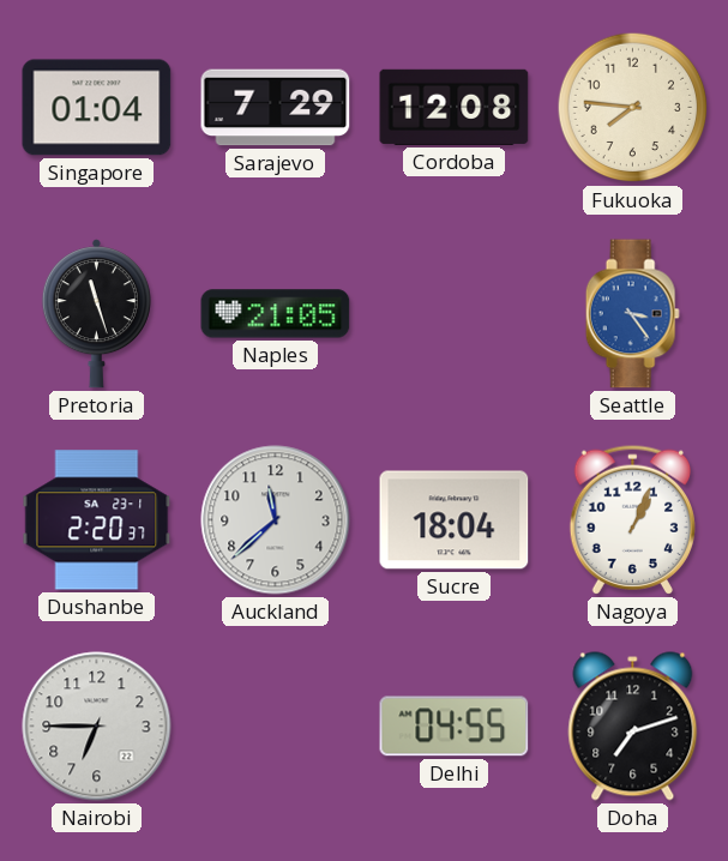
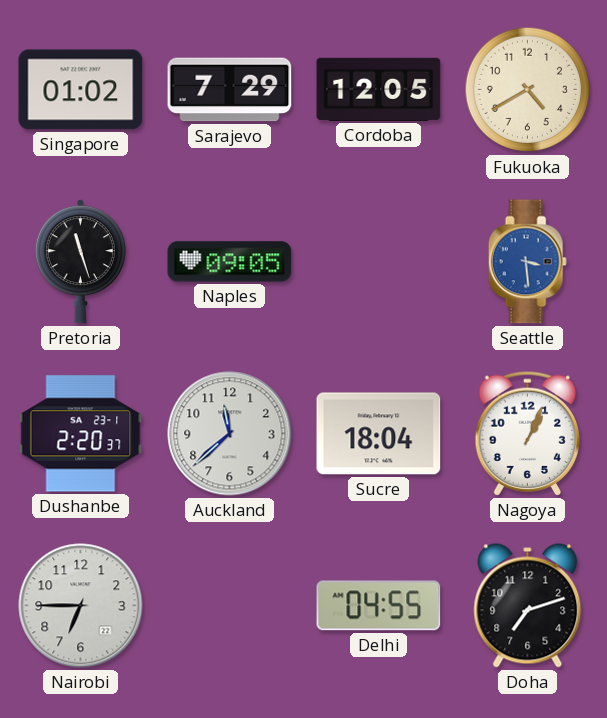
Singapore: 01:04 -> 01:02
Cordoba: 12:08 -> 12:05
Fukuoka: 7:46 -> 4:40
Naples: 21:05 -> 09:05
Seattle: 3:24 -> 3:29
